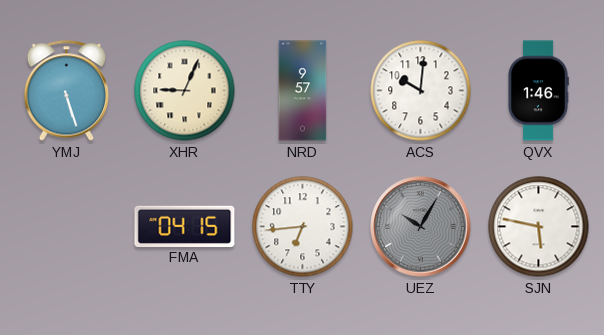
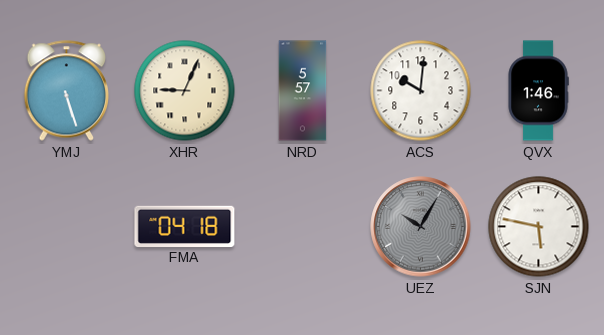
NRD: 9:57 -> 5:57
FMA: 04:15 -> 04:18
TTY: 6:44 -> none
